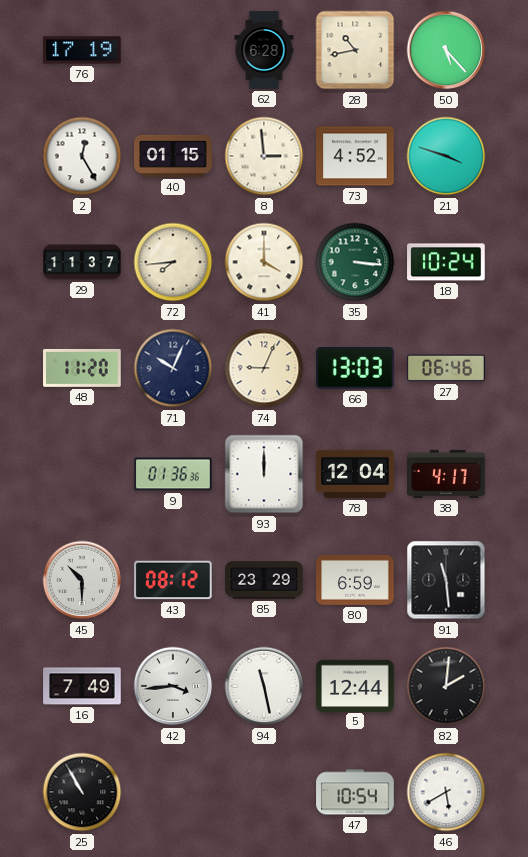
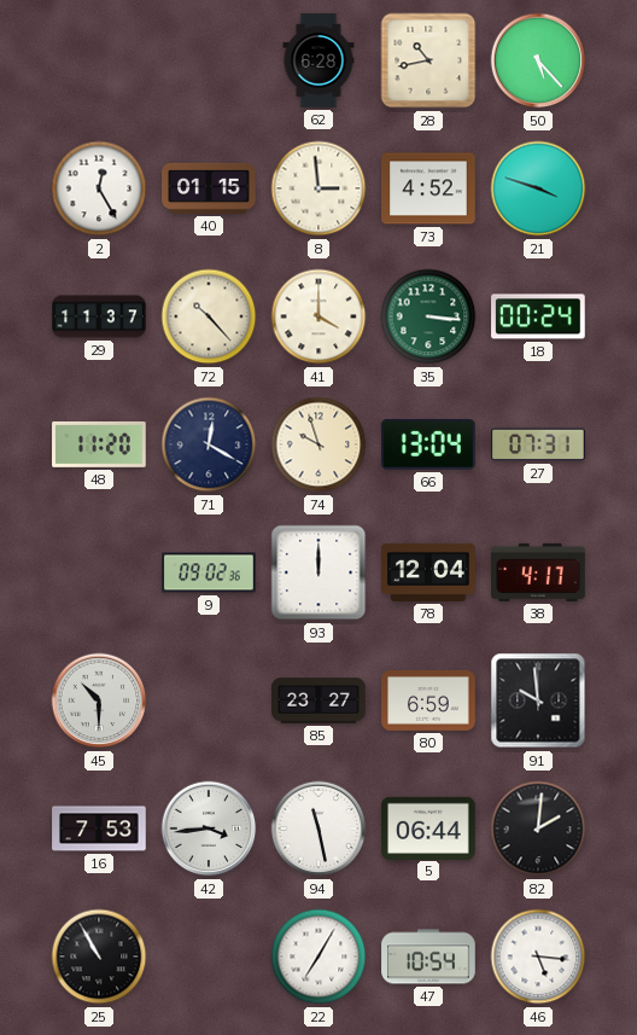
76: 17:19 -> none
72: 7:44 -> 10:23
18: 10:24 -> 00:24
71: 10:04 -> 12:20
74: 9:04 -> 9:57
66: 13:03 -> 13:04
27: 06:46 -> 07:31
9: 01:36 -> 09:02
43: 08:12 -> none
85: 23:29 -> 23:27
91: 11:29 -> 9:59
16: 7:49 -> 7:53
5: 12:44 -> 06:44
22: none -> 7:05
46: 5:40 -> 5:16
